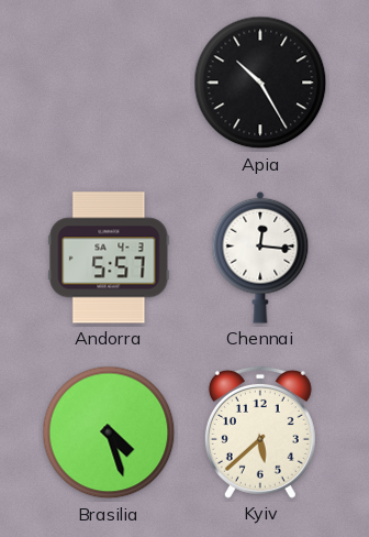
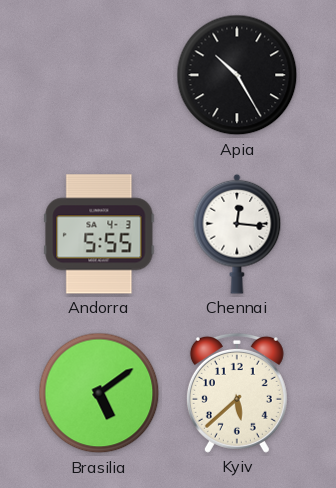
Andorra: 5:57 -> 5:55
Brasilia: 4:27 -> 5:09
